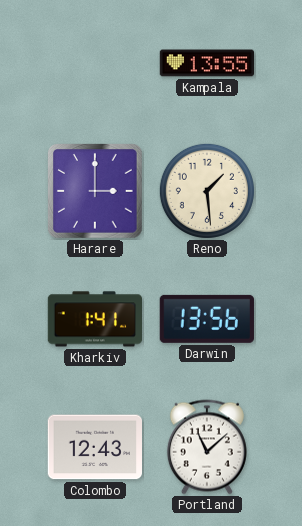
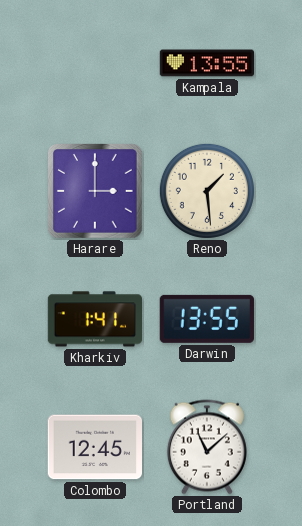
Darwin: 13:56 -> 13:55
Colombo: 12:43 -> 12:45
